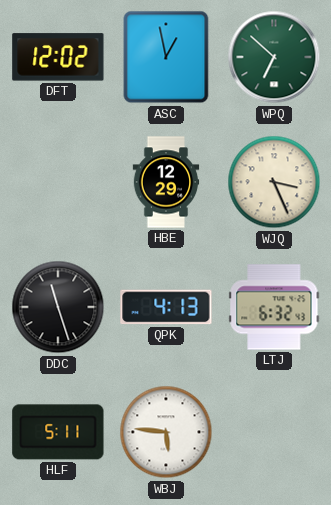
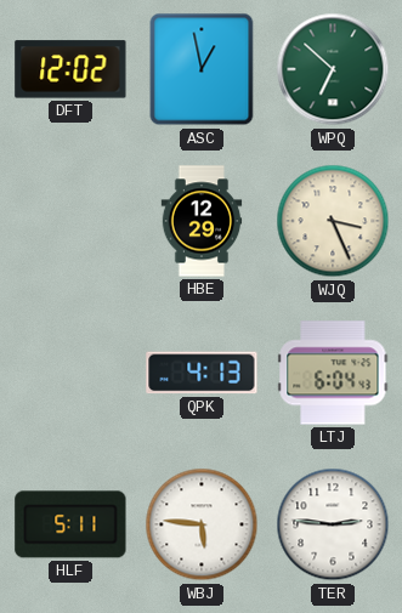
DDC: 11:27 -> none
LTJ: 6:32 -> 6:04
TER: none -> 2:46
